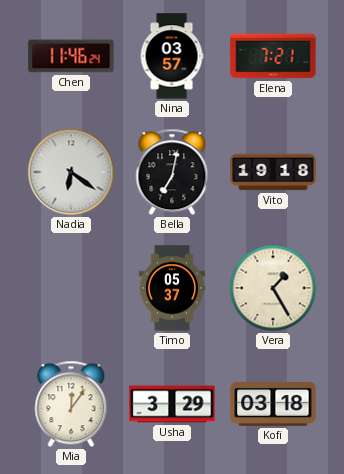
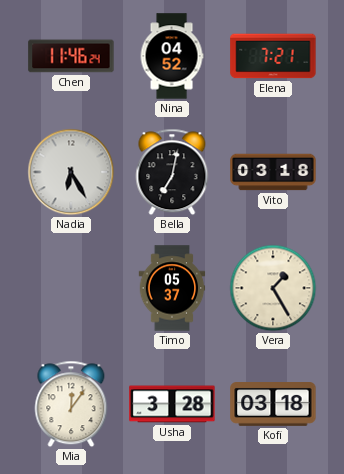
Nina: 03:57 -> 04:52
Nadia: 6:21 -> 6:25
Vito: 19:18 -> 03:18
Usha: 3:29 -> 3:28
